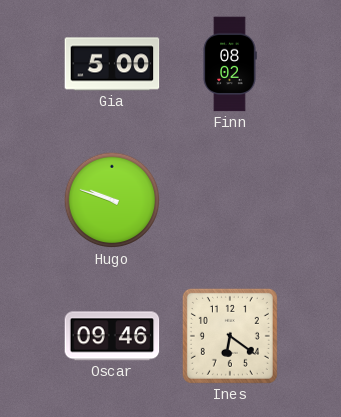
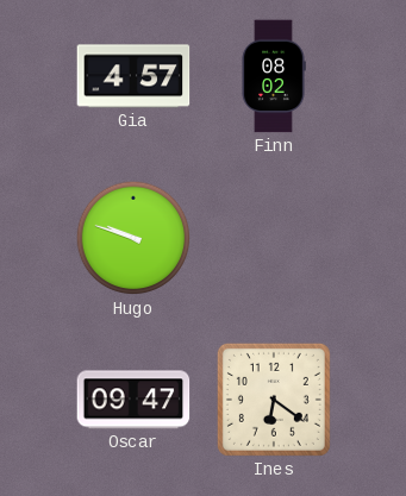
Gia: 5:00 -> 4:57
Oscar: 09:46 -> 09:47
